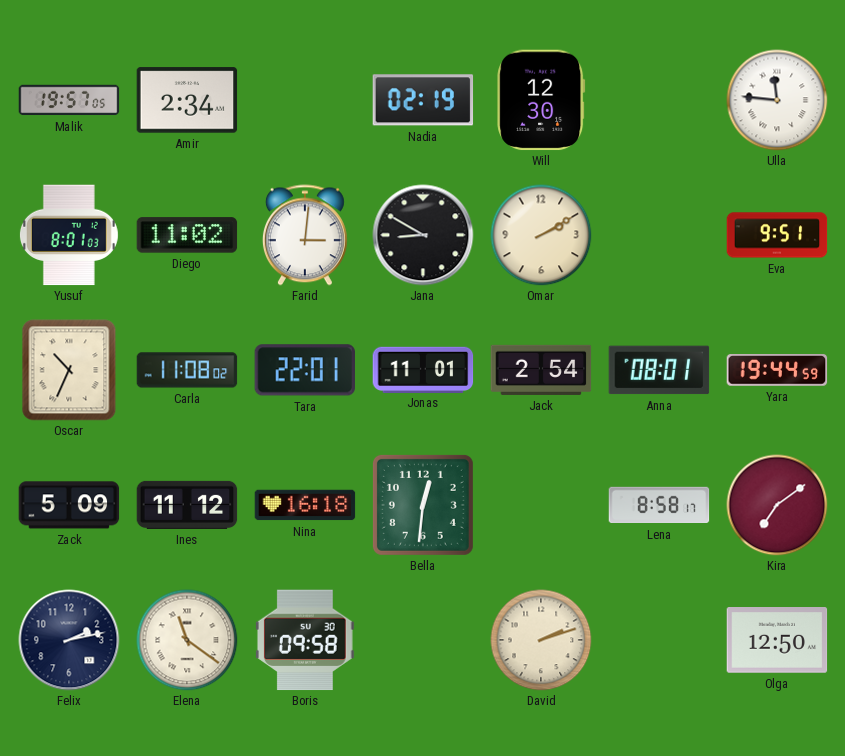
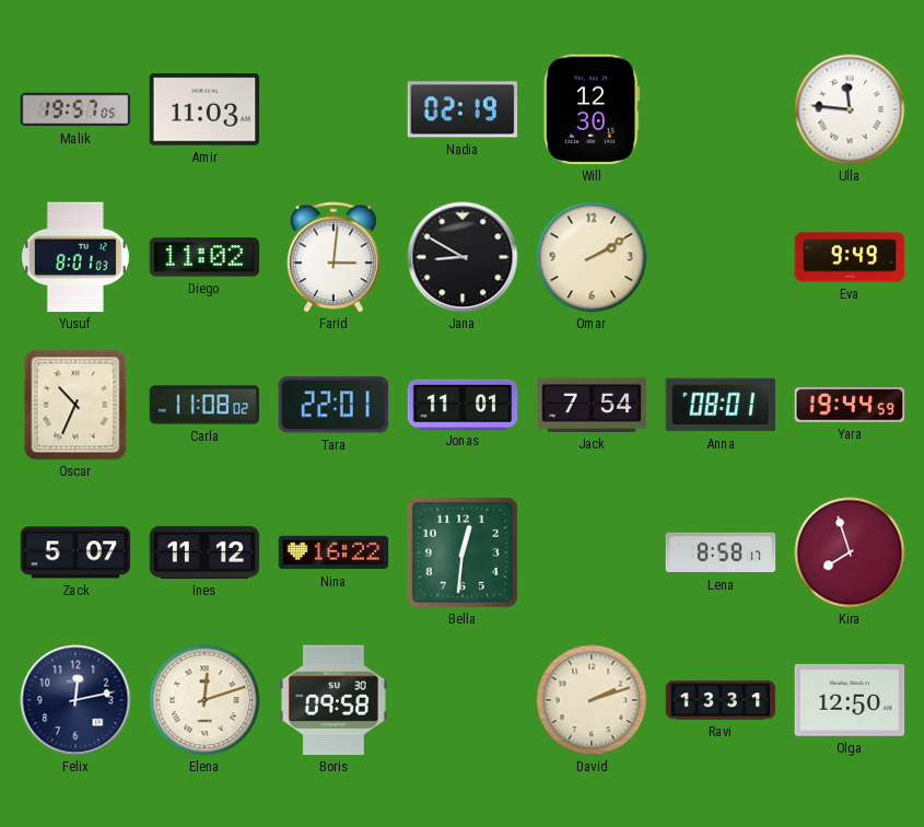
Amir: 2:34 -> 11:03
Eva: 9:51 -> 9:49
Jack: 2:54 -> 7:54
Zack: 5:09 -> 5:07
Nina: 16:18 -> 16:22
Kira: 7:09 -> 7:57
Felix: 2:13 -> 12:13
Elena: 11:21 -> 12:12
Ravi: none -> 13:31
